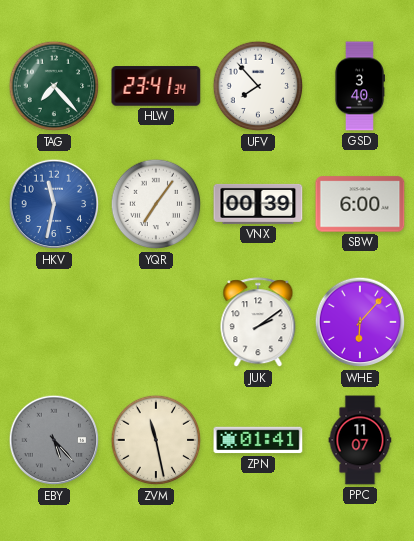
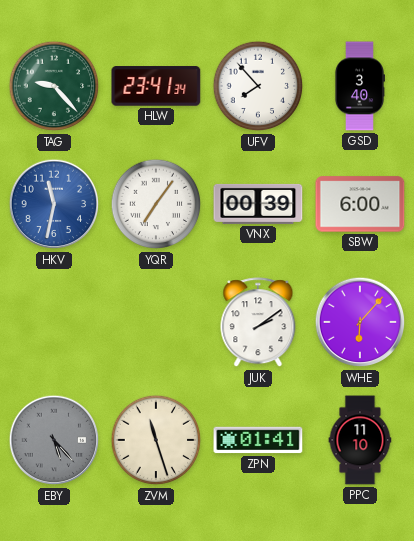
TAG: 7:23 -> 9:23
ZVM: 11:28 -> 11:27
PPC: 11:07 -> 11:10
